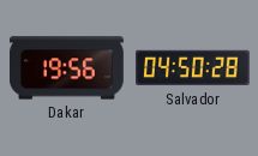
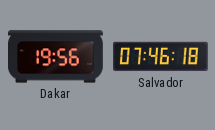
Salvador: 04:50 -> 07:46
